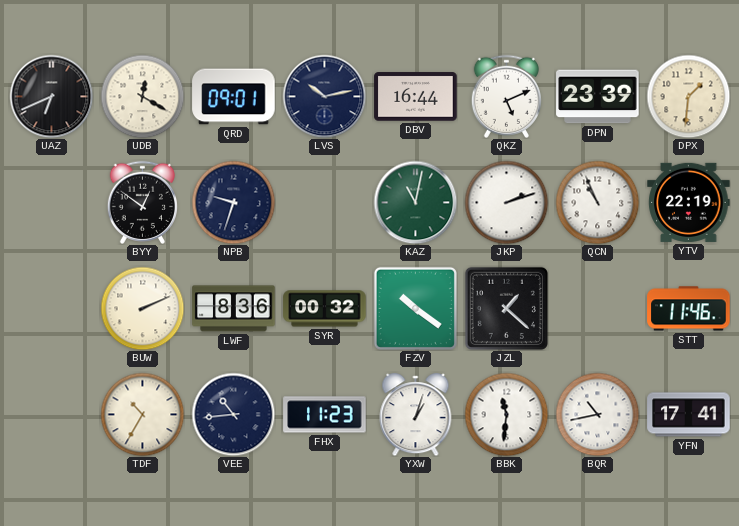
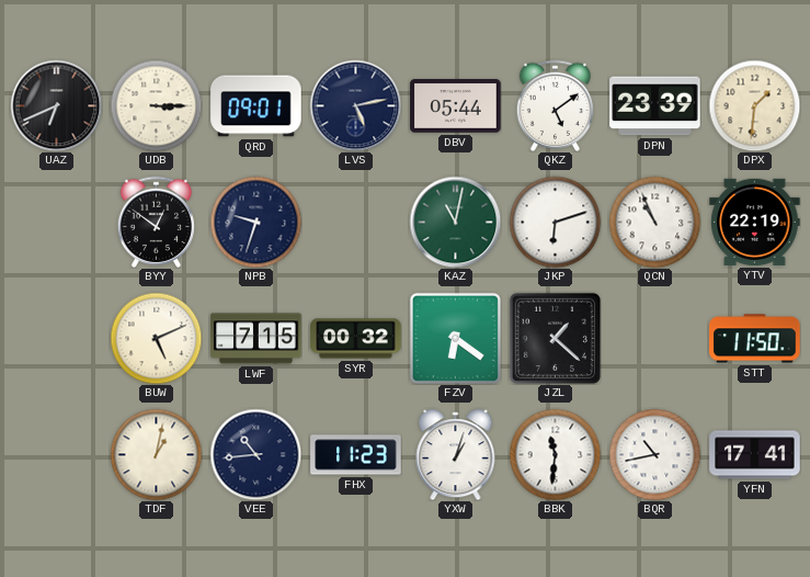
UDB: 12:20 -> 3:15
LVS: 10:13 -> 5:13
DBV: 16:44 -> 05:44
QKZ: 5:11 -> 5:09
JKP: 2:12 -> 6:12
BUW: 2:11 -> 5:11
LWF: 8:36 -> 7:15
FZV: 10:21 -> 6:21
STT: 11:46 -> 11:50
TDF: 10:35 -> 1:02
